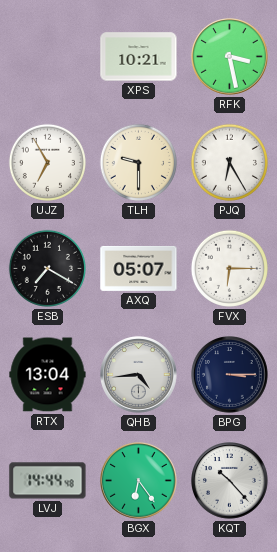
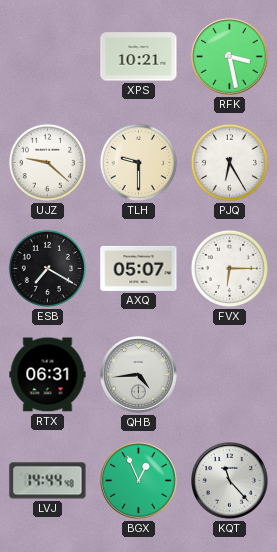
UJZ: 6:55 -> 9:22
RTX: 13:04 -> 06:31
BPG: 3:15 -> none
BGX: 6:24 -> 12:56
KQT: 10:23 -> 11:23
